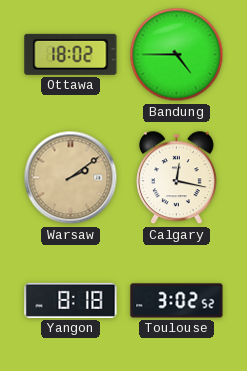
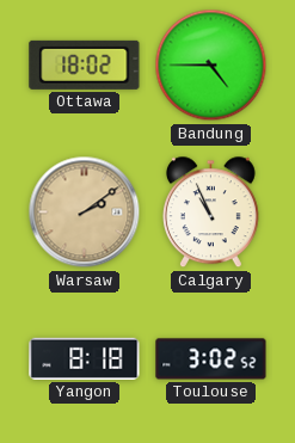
Calgary: 12:17 -> 10:56
